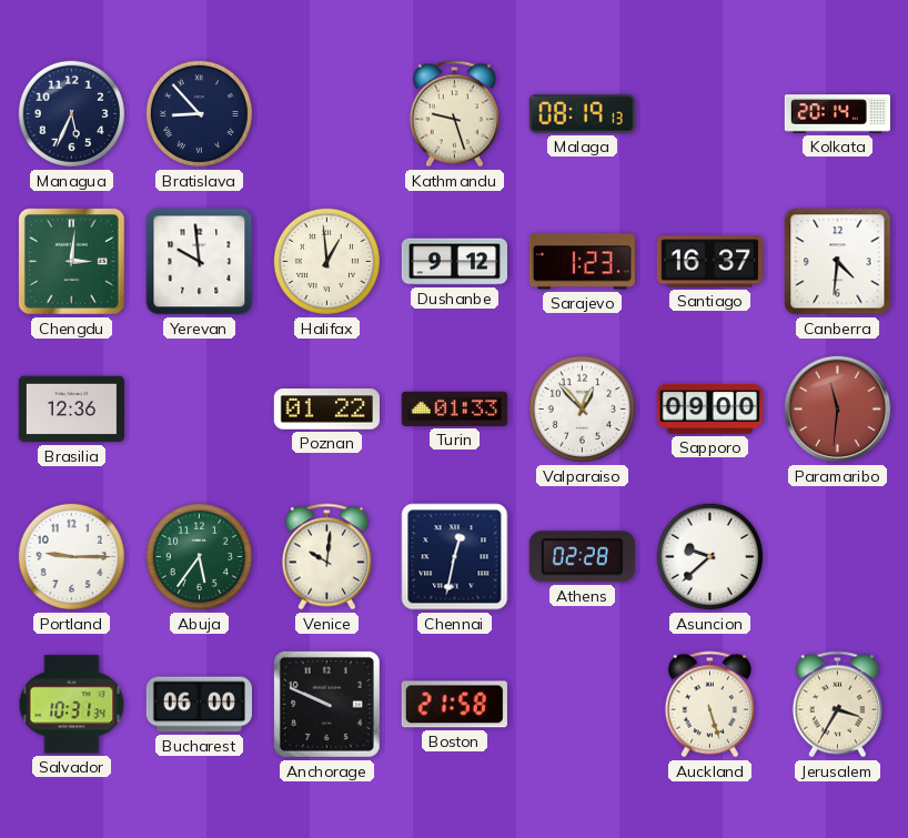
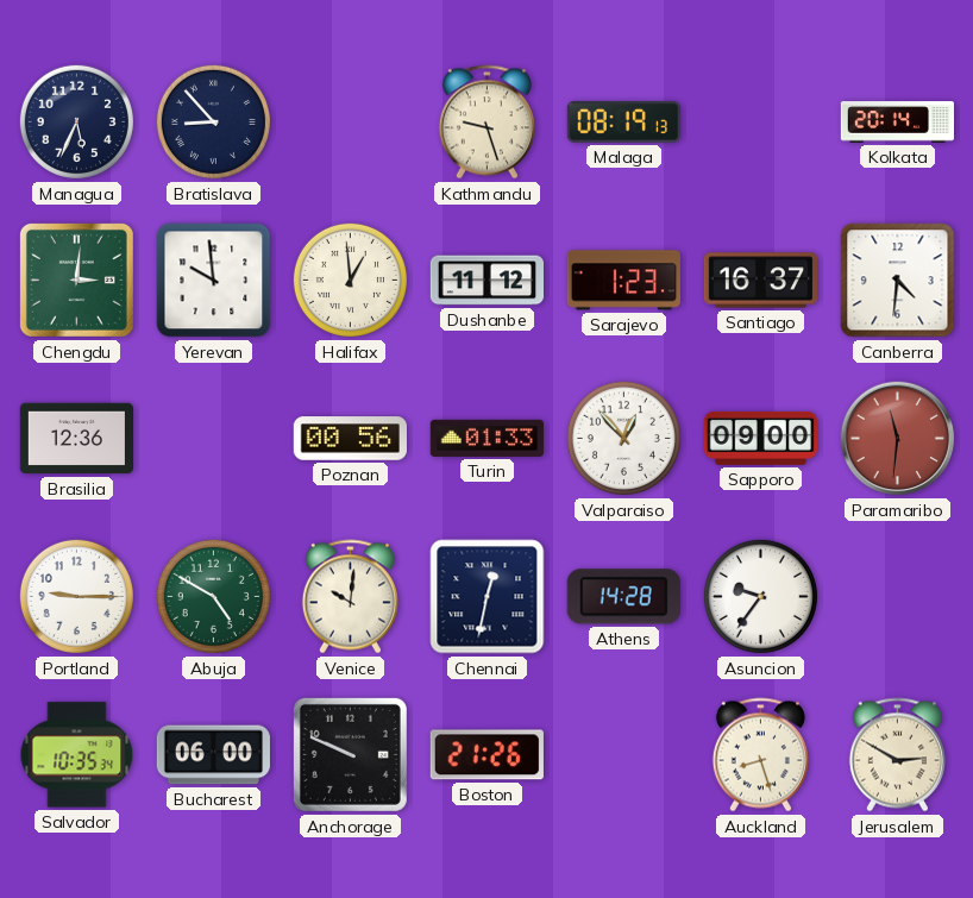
Dushanbe: 9:12 -> 11:12
Poznan: 01:22 -> 00:56
Abuja: 5:36 -> 4:50
Athens: 02:28 -> 14:28
Asuncion: 9:38 -> 9:36
Salvador: 10:31 -> 10:35
Boston: 21:58 -> 21:26
Auckland: 5:27 -> 8:27
Jerusalem: 3:35 -> 2:50
